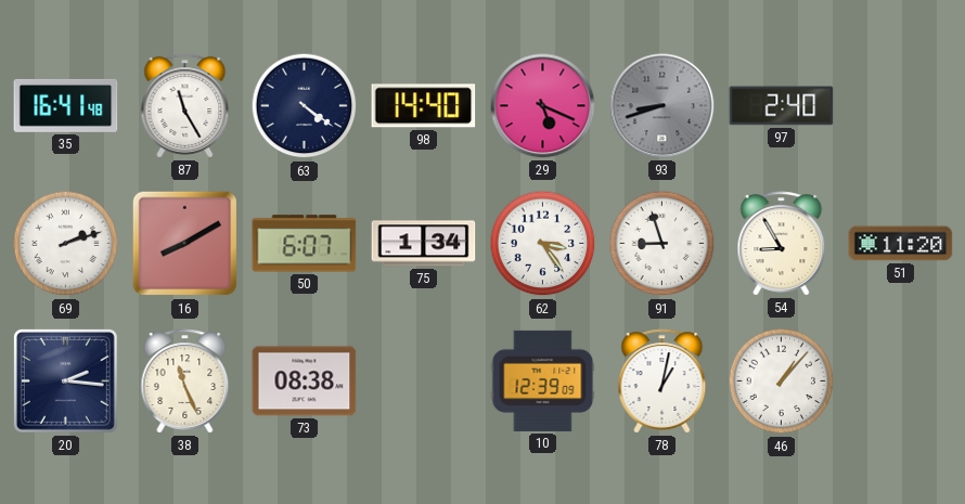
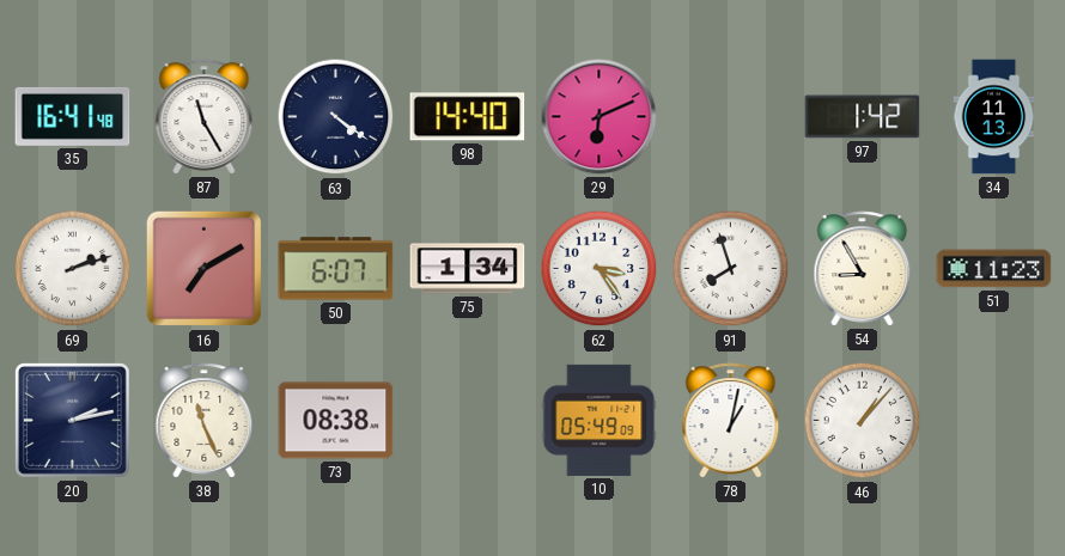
29: 5:19 -> 6:11
93: 8:42 -> none
97: 2:40 -> 1:42
34: none -> 11:13
16: 8:10 -> 7:10
91: 8:57 -> 7:57
51: 11:20 -> 11:23
20: 2:16 -> 2:13
10: 12:39 -> 05:49
